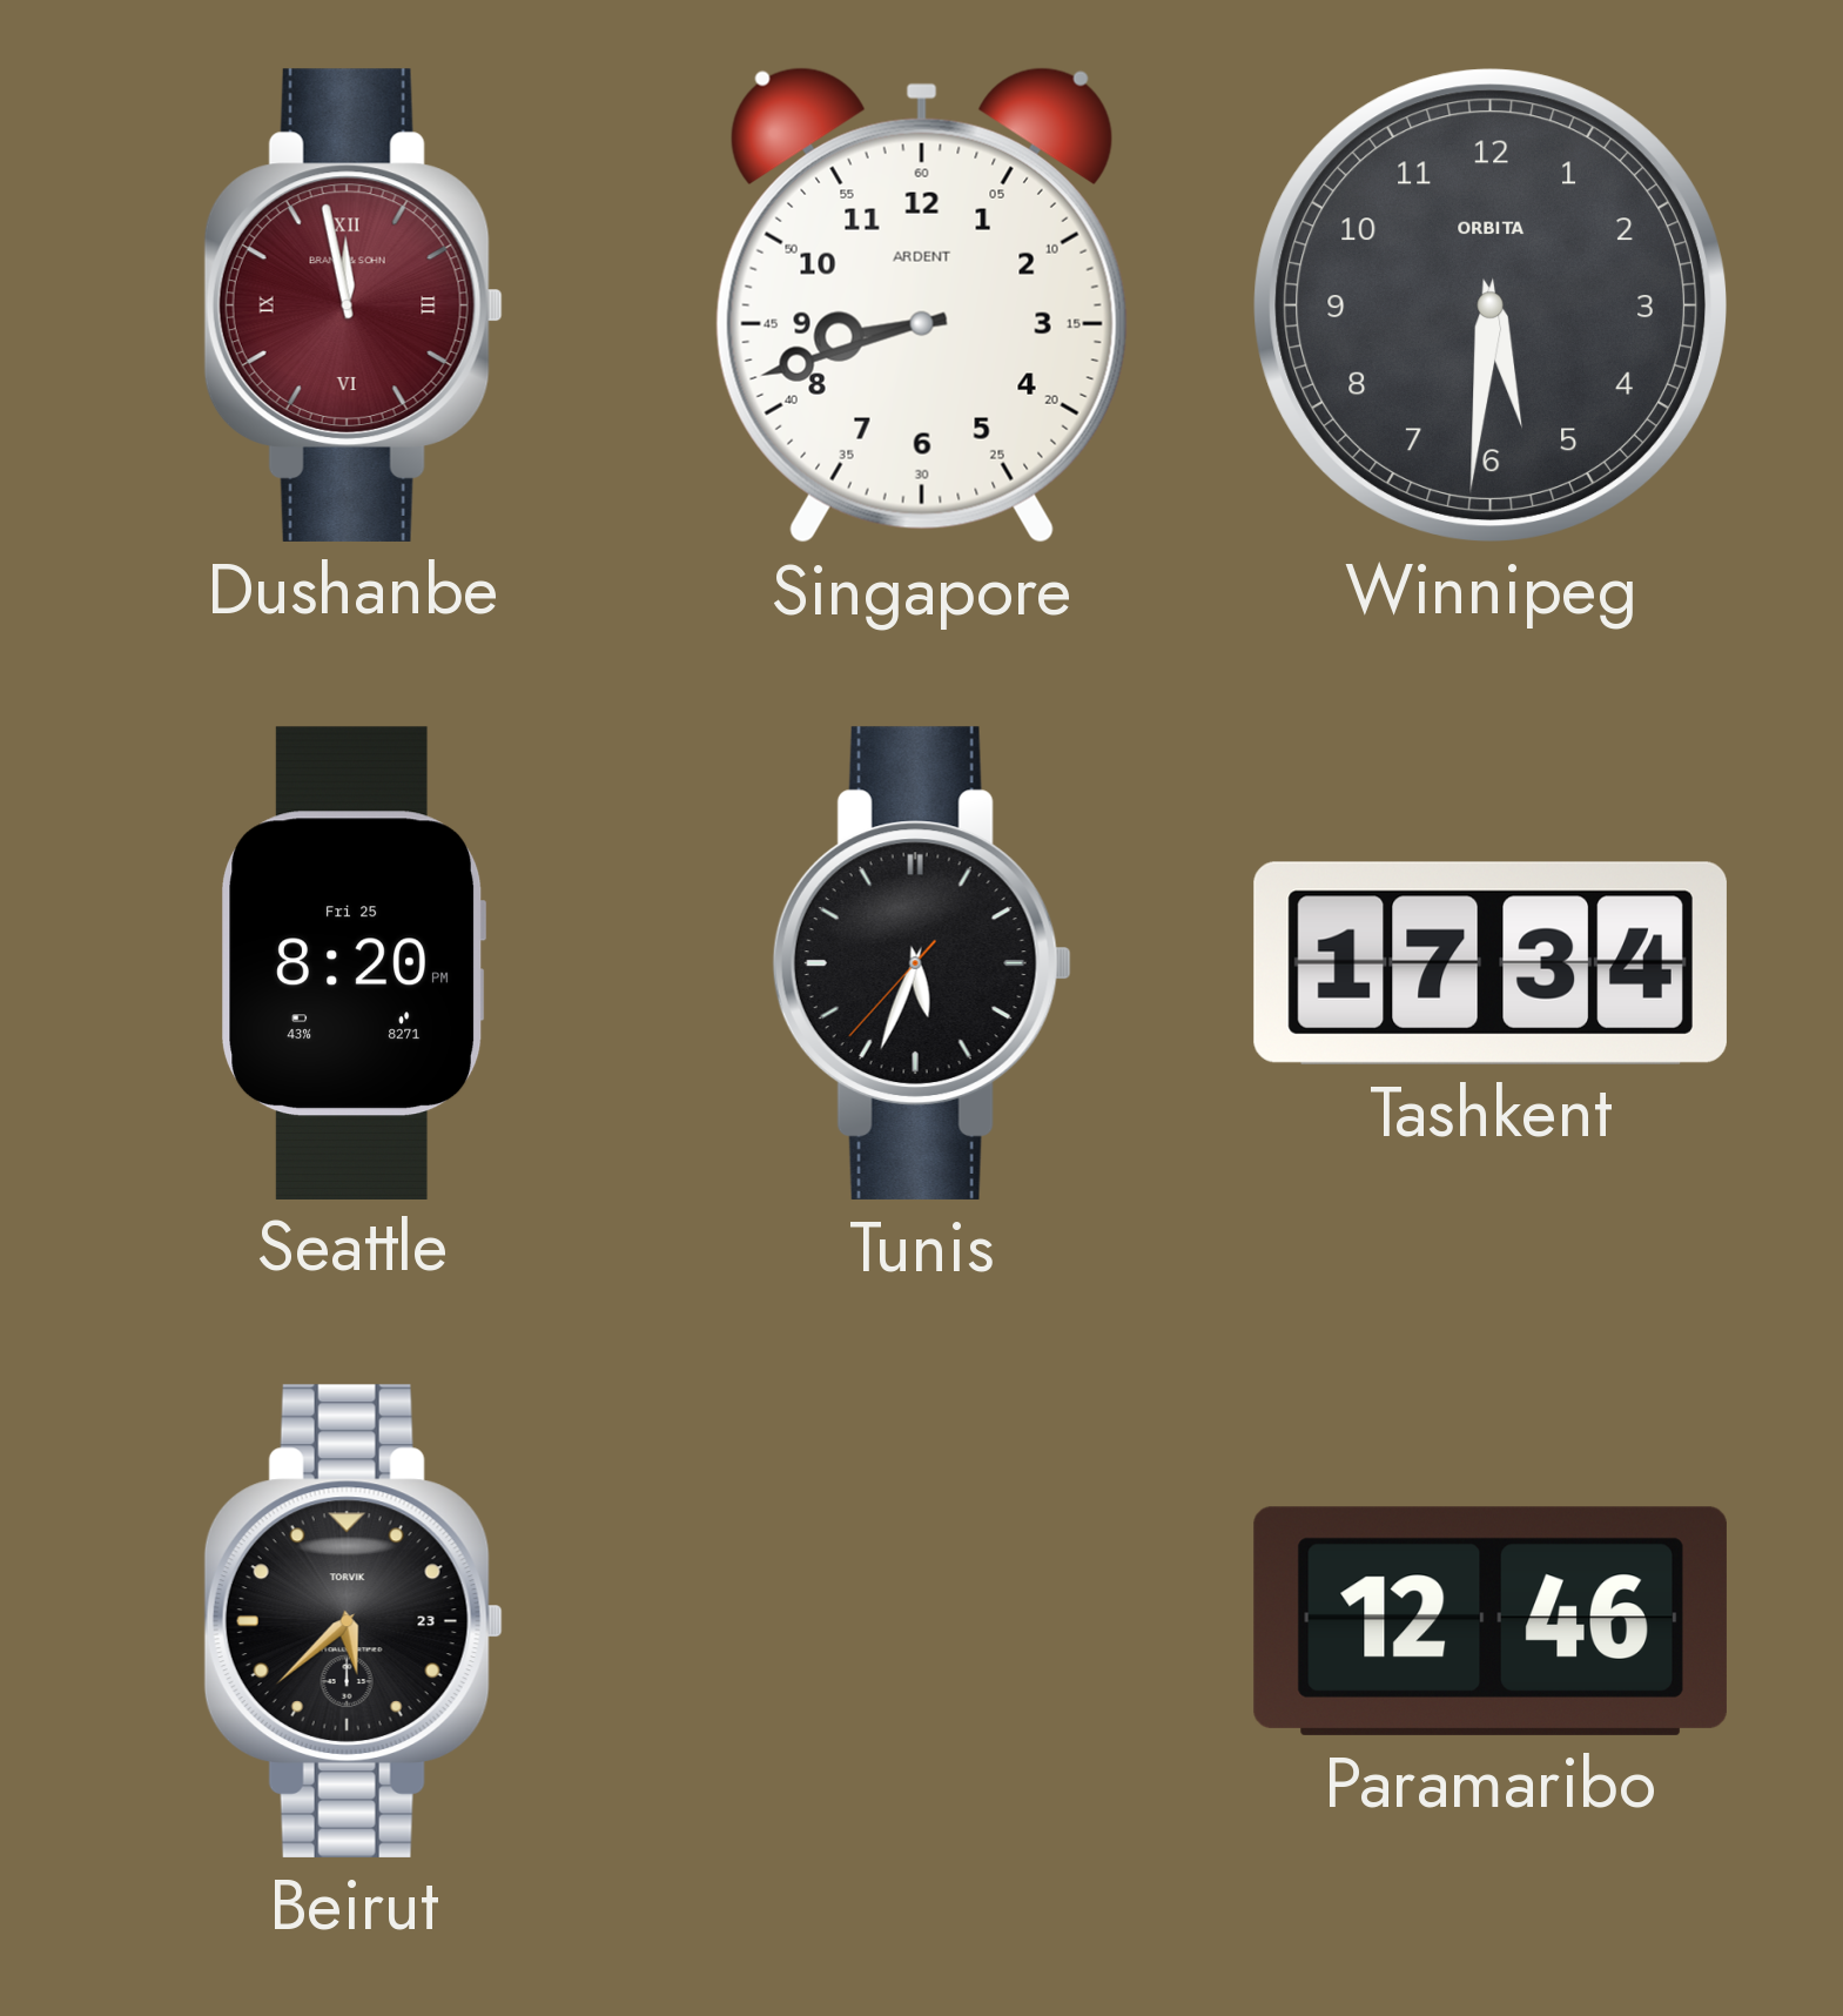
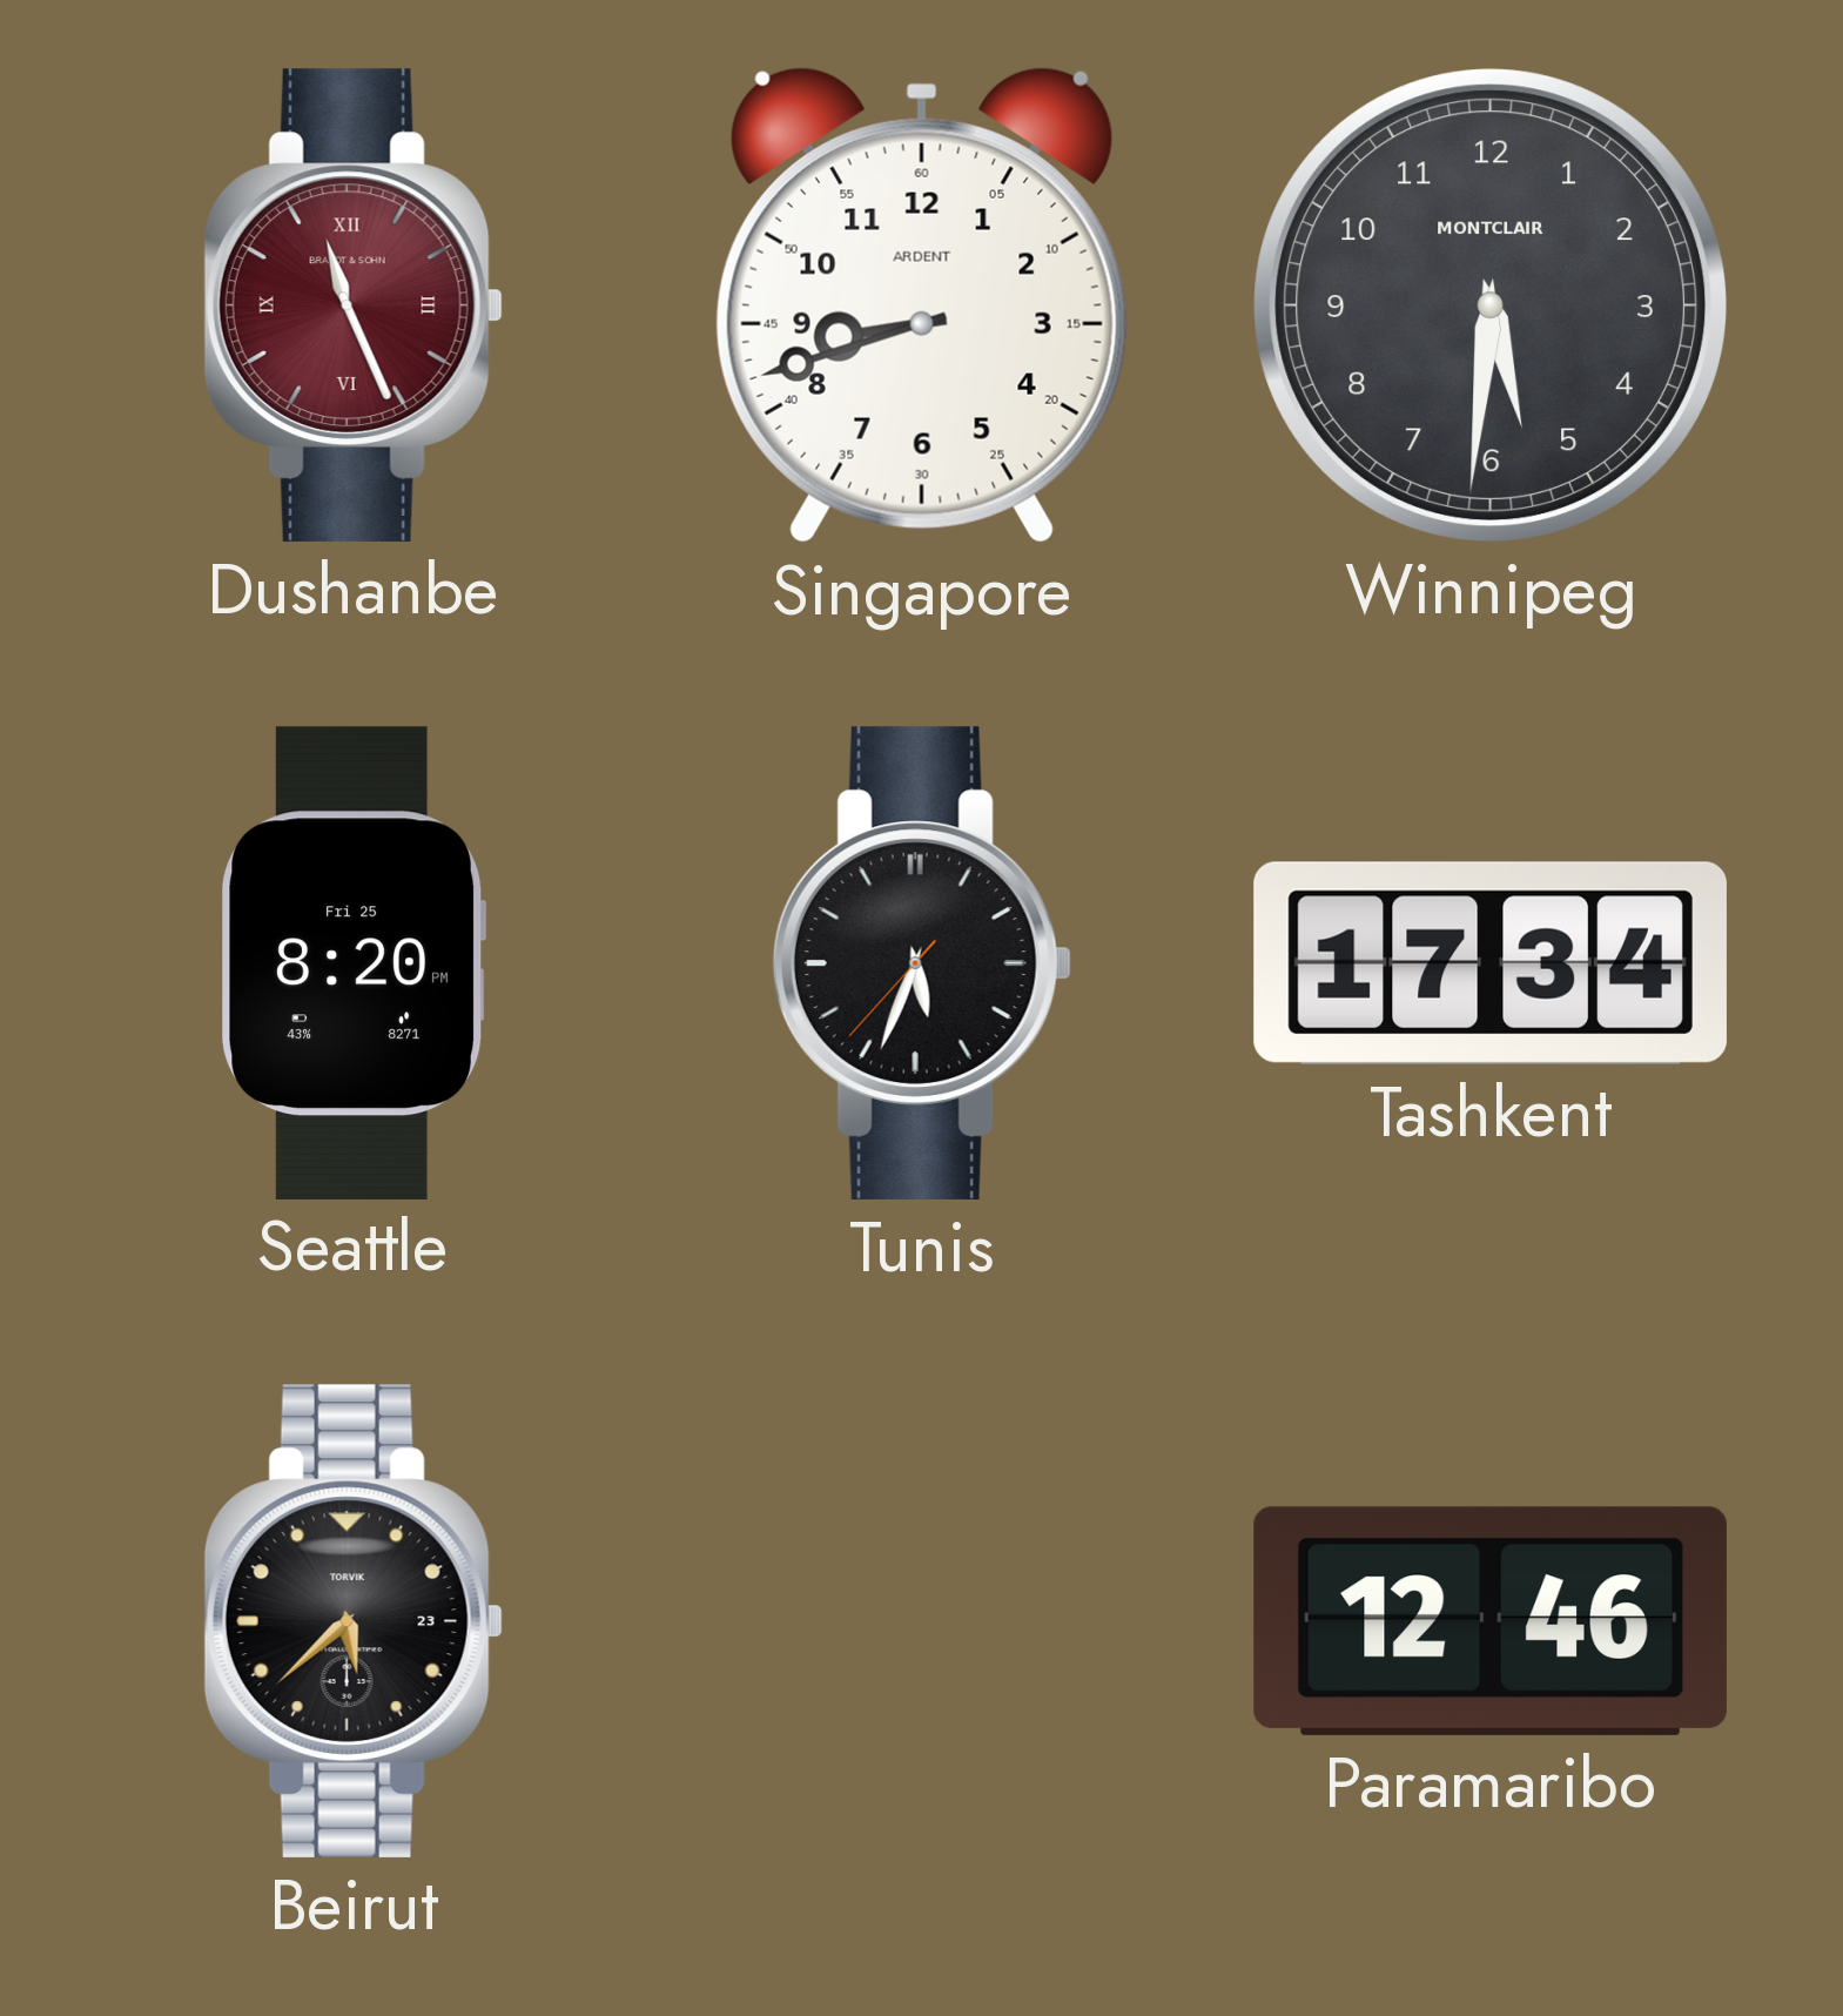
Dushanbe: 11:58 -> 11:26
Winnipeg brand: ORBITA -> MONTCLAIR
